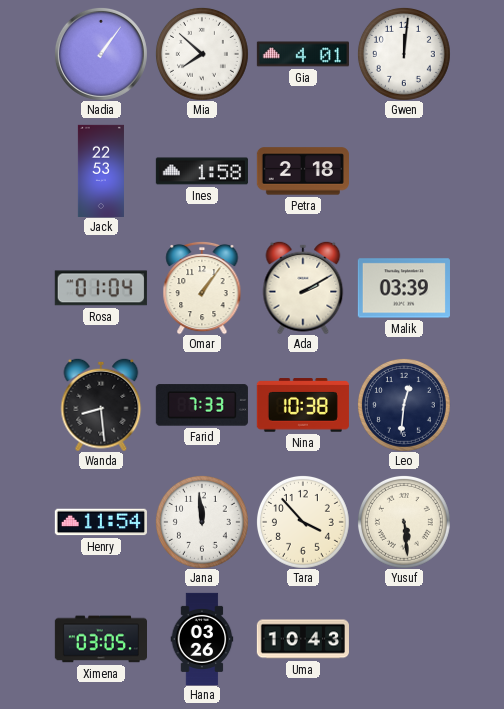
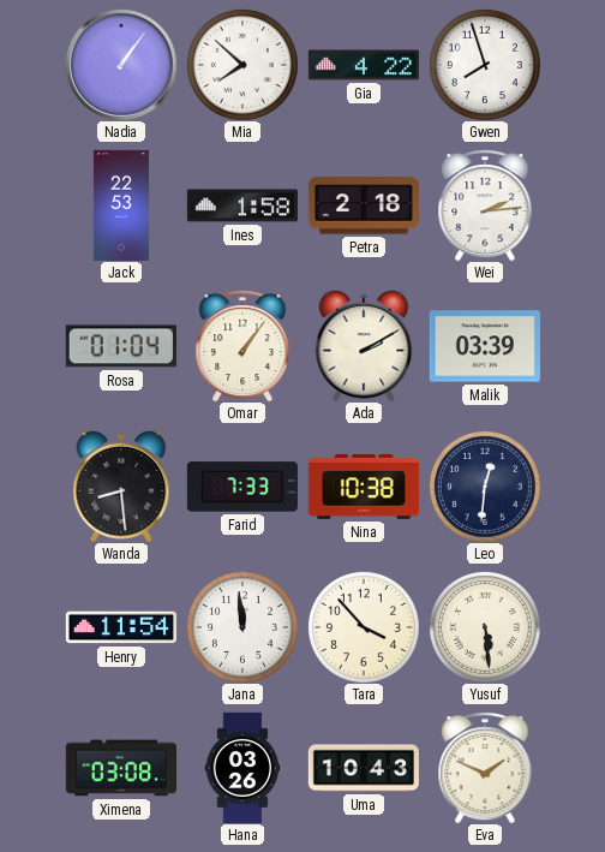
Gia: 4:01 -> 4:22
Gwen: 12:01 -> 7:57
Wei: none -> 2:14
Ximena: 03:05 -> 03:08
Eva: none -> 1:49
